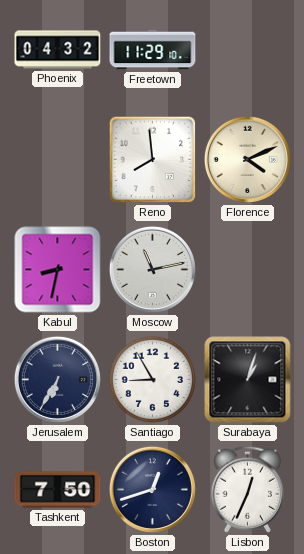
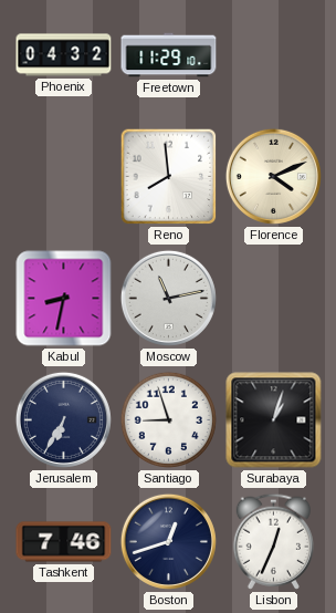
Santiago: 8:55 -> 8:57
Tashkent: 7:50 -> 7:46
